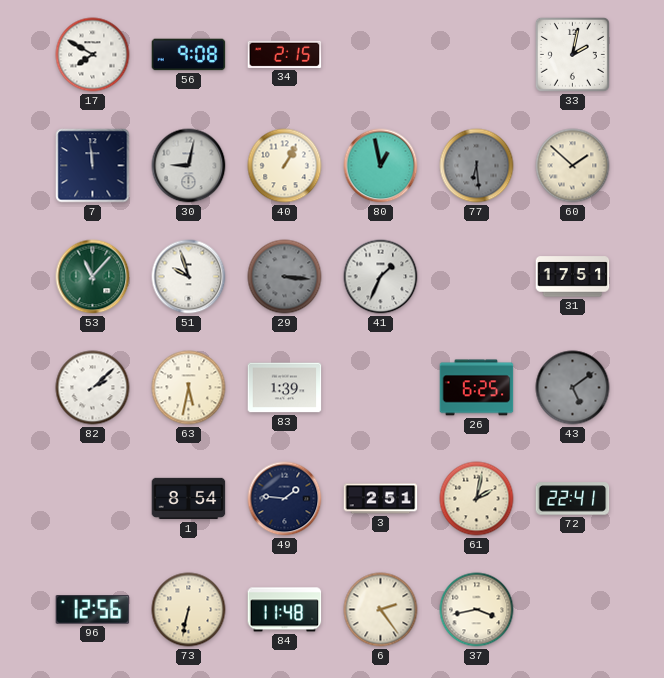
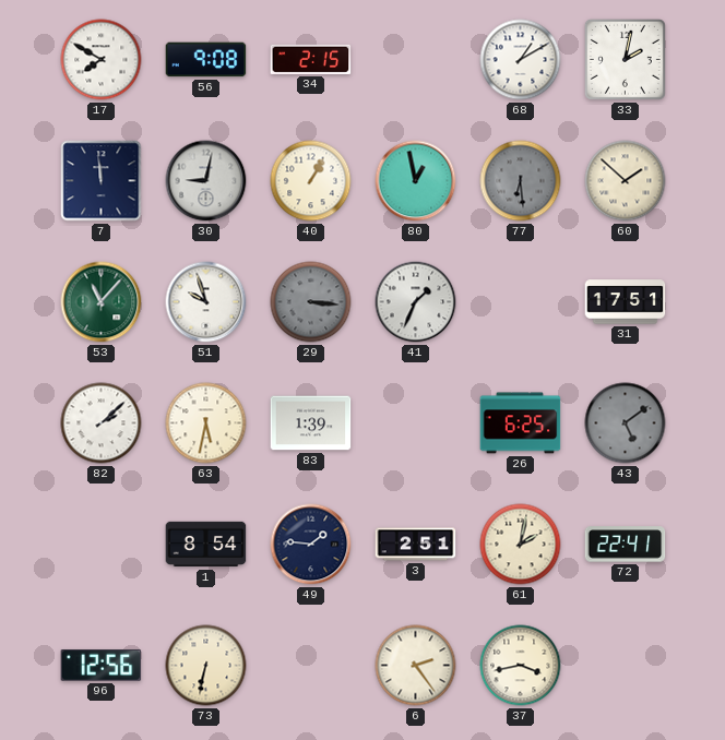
68: none -> 1:10
84: 11:48 -> none
